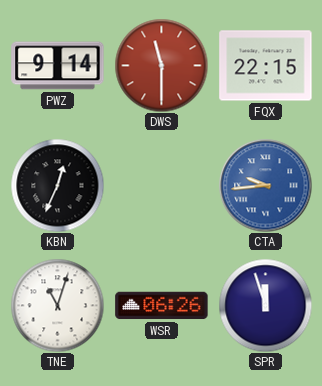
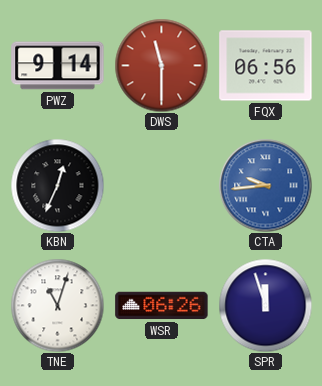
FQX: 22:15 -> 06:56
